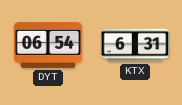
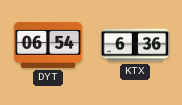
KTX: 6:31 -> 6:36
